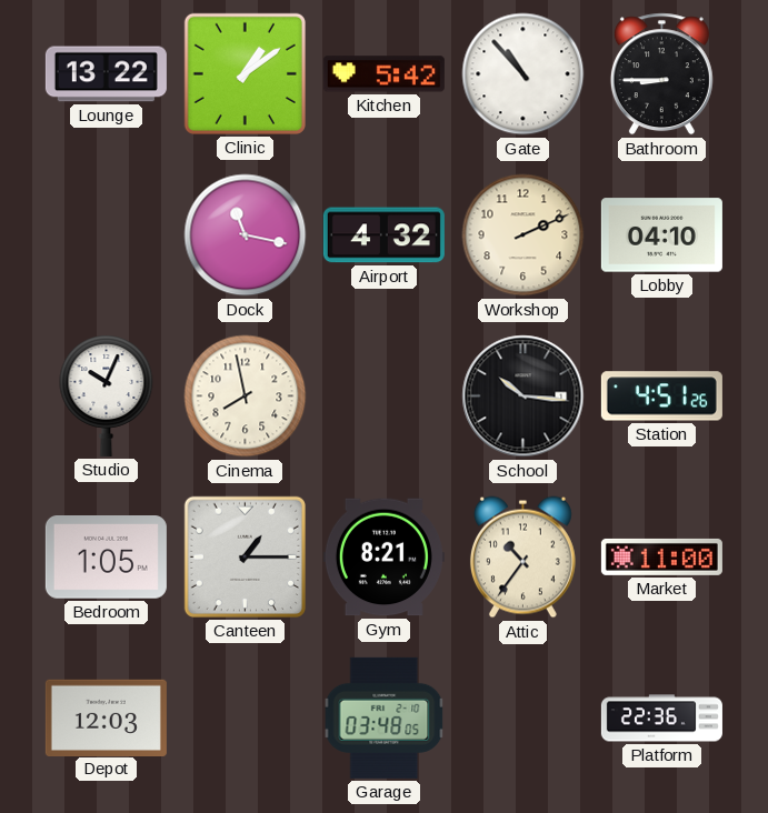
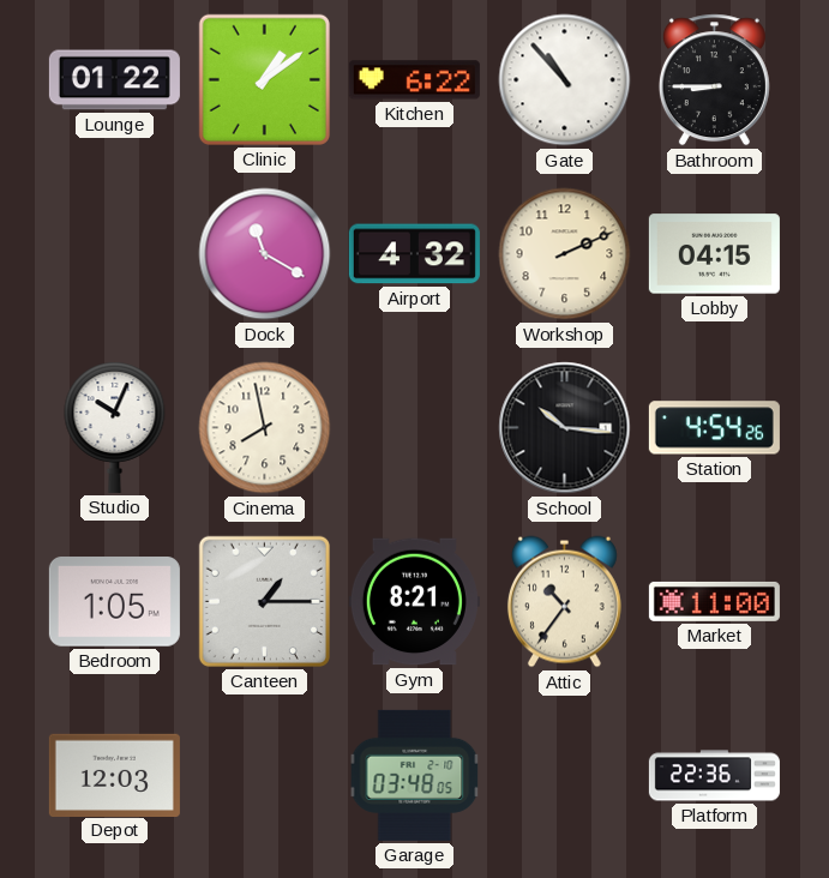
Lounge: 13:22 -> 01:22
Kitchen: 5:42 -> 6:22
Dock: 11:17 -> 11:20
Lobby: 04:10 -> 04:15
Station: 4:51 -> 4:54
